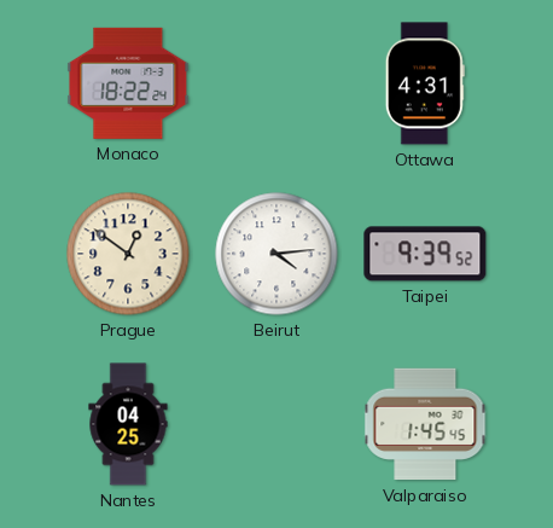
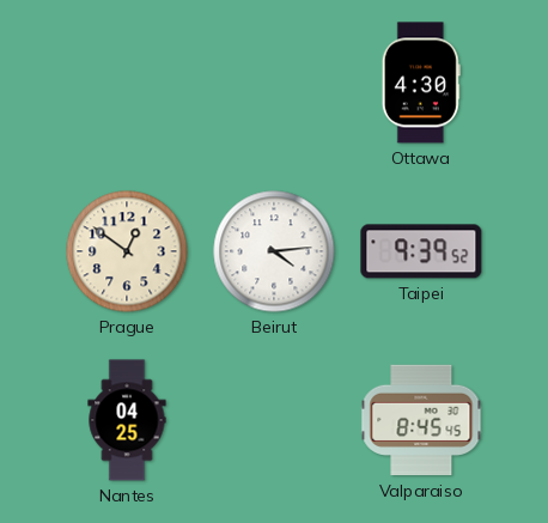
Monaco: 18:22 -> none
Ottawa: 4:31 -> 4:30
Valparaiso: 1:45 -> 8:45
